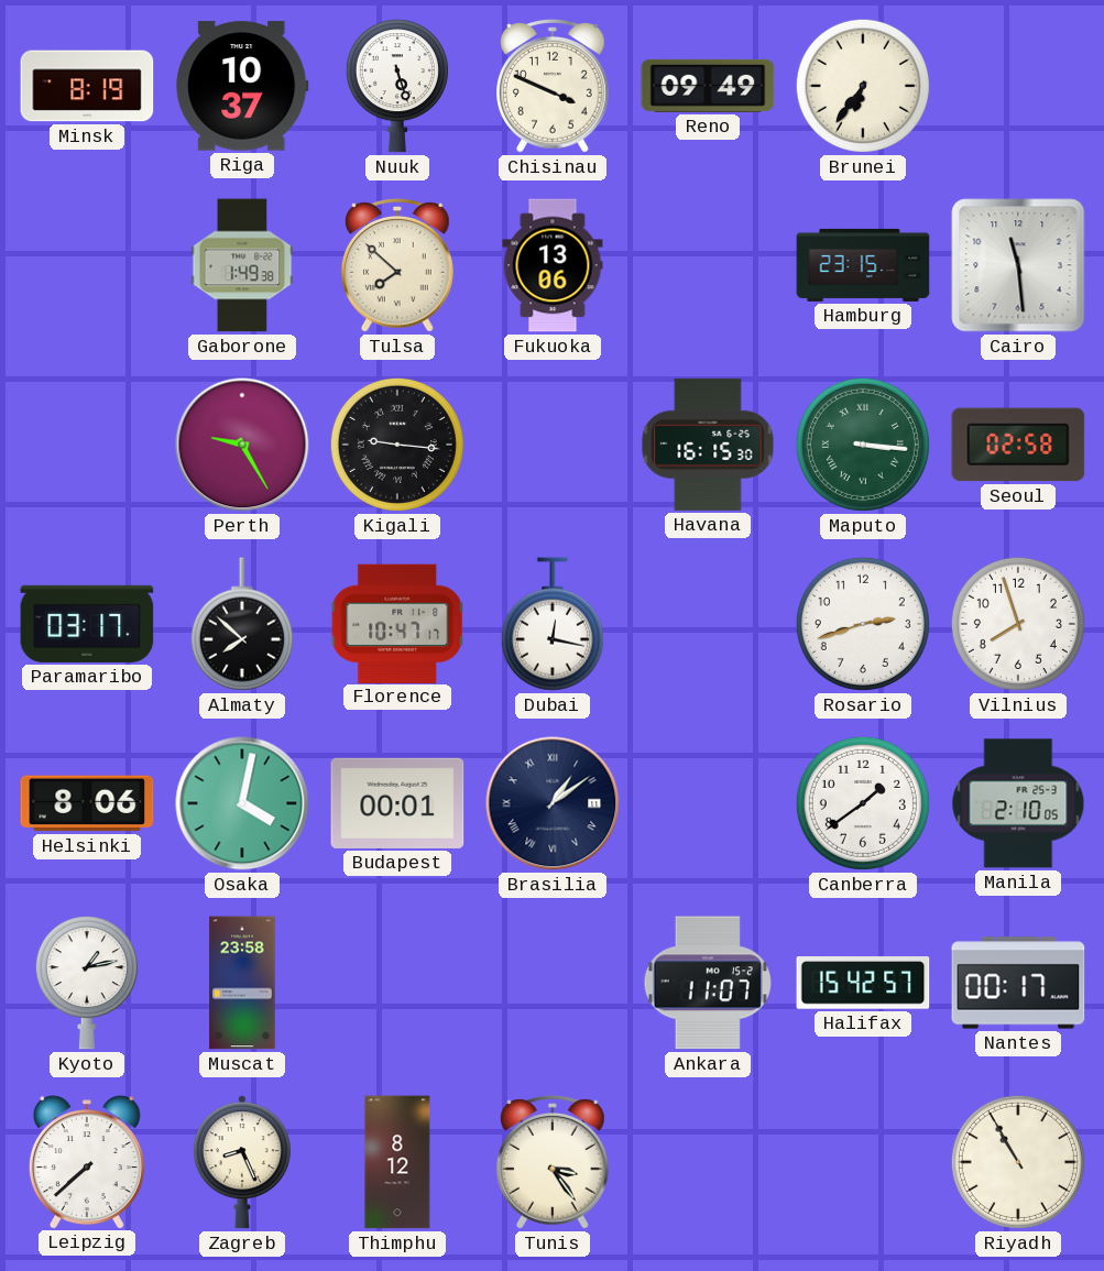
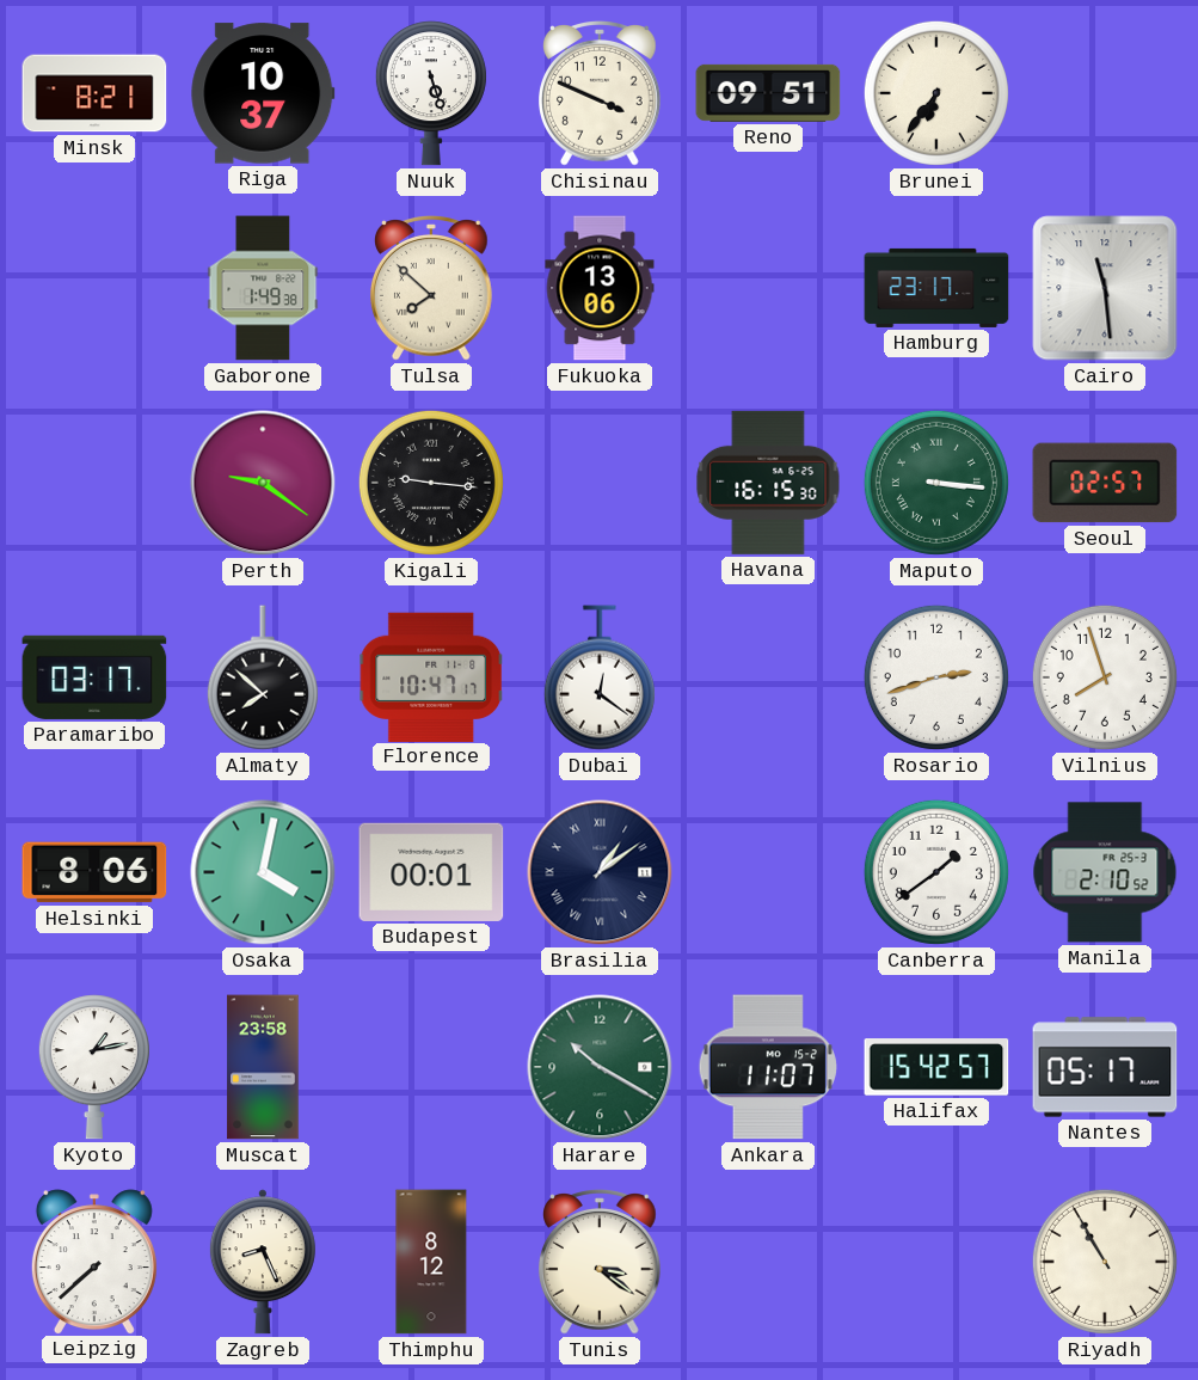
Minsk: 8:19 -> 8:21
Reno: 09:49 -> 09:51
Hamburg: 23:15 -> 23:17
Perth: 9:25 -> 9:21
Seoul: 02:58 -> 02:57
Dubai: 12:17 -> 12:21
Manila: 2:10:05 -> 2:10:52
Harare: none -> 10:20
Nantes: 00:17 -> 05:17
Tunis: 3:24 -> 3:21
